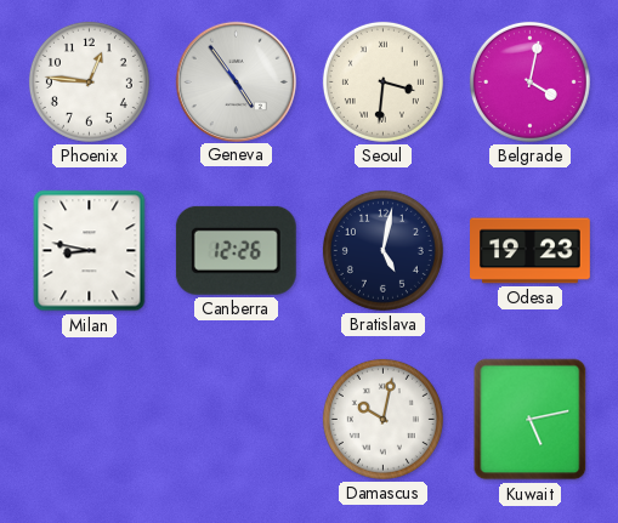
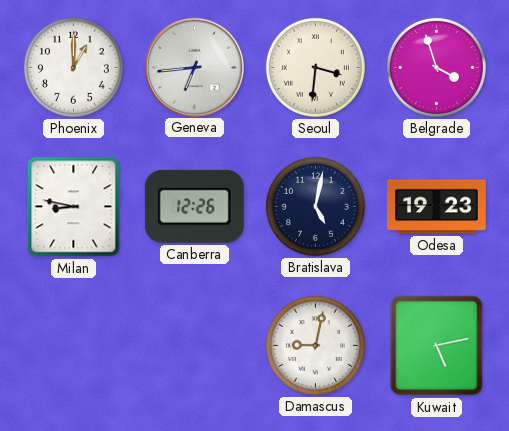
Phoenix: 12:46 -> 1:00
Geneva: 4:54 -> 6:44
Belgrade: 4:02 -> 3:57
Damascus: 10:02 -> 9:02
